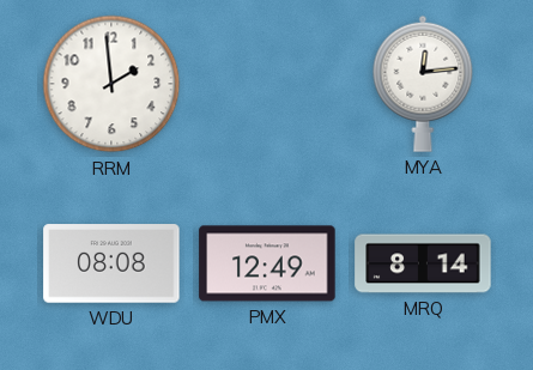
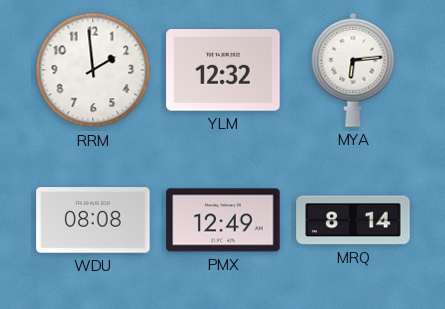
YLM: none -> 12:32
MYA: 12:14 -> 6:14
